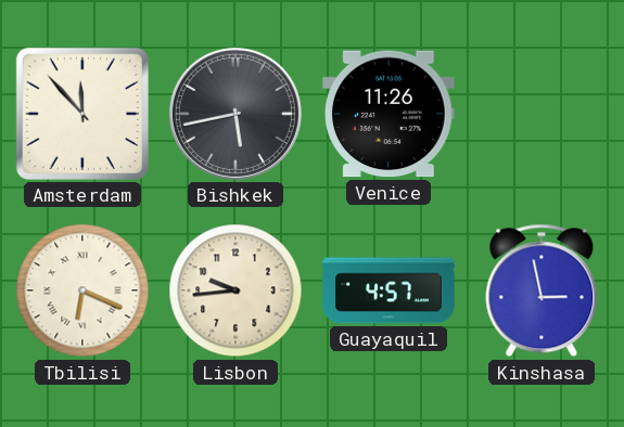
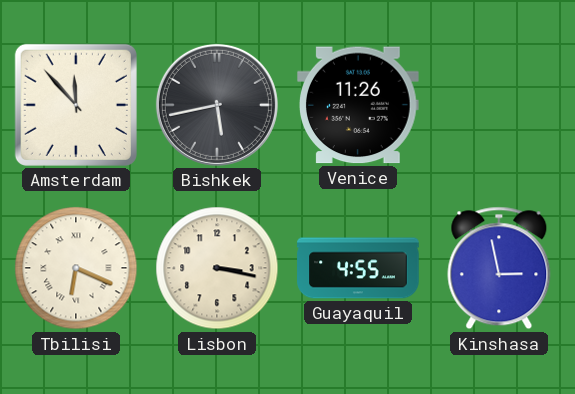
Lisbon: 9:44 -> 3:17
Guayaquil: 4:57 -> 4:55
